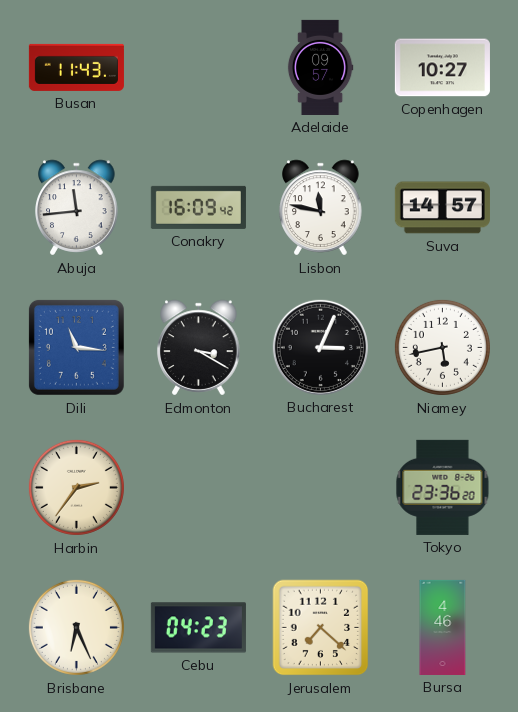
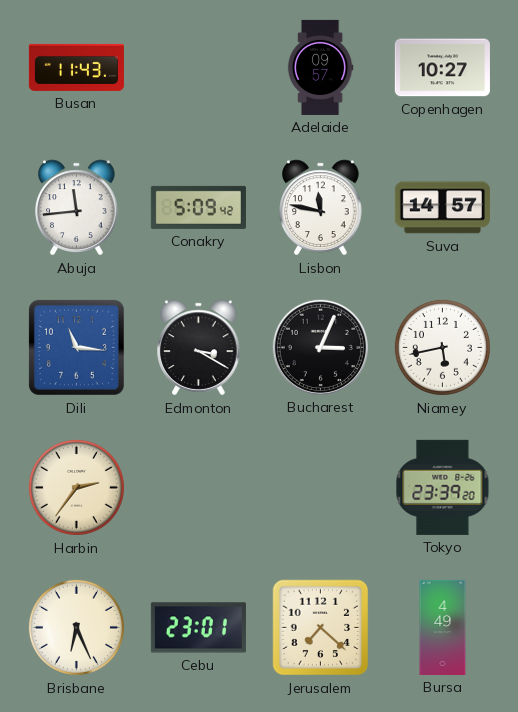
Conakry: 16:09 -> 5:09
Tokyo: 23:36 -> 23:39
Cebu: 04:23 -> 23:01
Bursa: 4:46 -> 4:49
